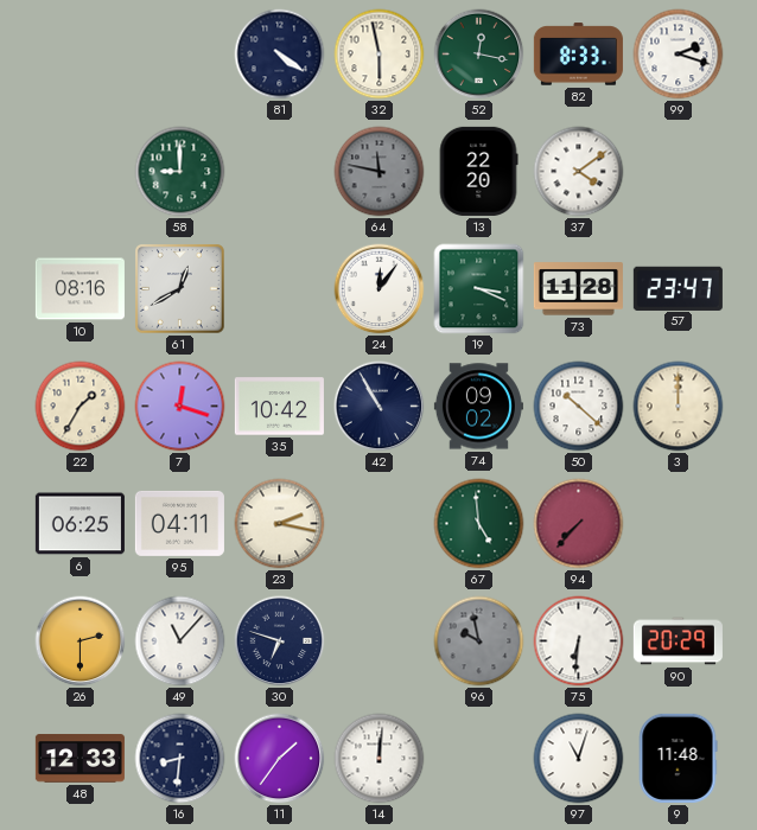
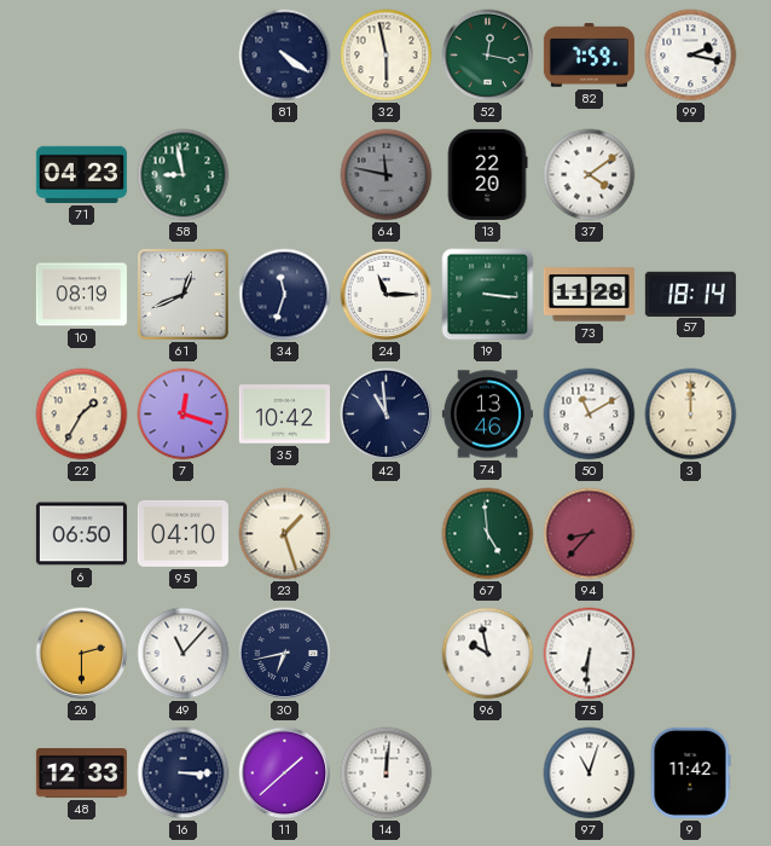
82: 8:33 -> 7:59
99: 2:18 -> 2:17
71: none -> 04:23
58: 9:00 -> 8:58
10: 08:16 -> 08:19
61: 12:40 -> 12:41
34: none -> 11:33
24: 12:06 -> 11:15
19: 3:19 -> 3:16
57: 23:47 -> 18:14
42: 10:55 -> 10:59
74: 09:02 -> 13:46
50: 10:22 -> 11:10
6: 06:25 -> 06:50
95: 04:11 -> 04:10
23: 2:17 -> 1:27
94: 7:37 -> 8:37
30: 6:48 -> 6:43
96 dial: grey -> white
90: 20:29 -> none
16: 8:31 -> 3:15
11: 1:36 -> 1:38
9: 11:48 -> 11:42
